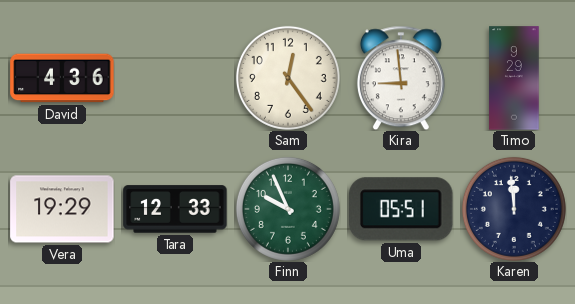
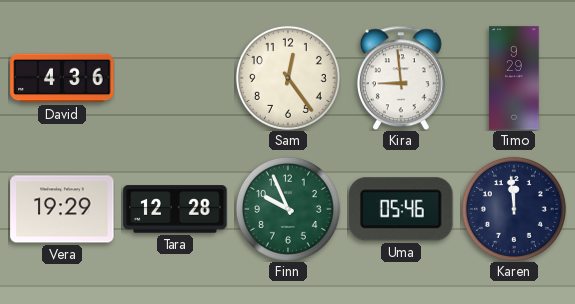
Tara: 12:33 -> 12:28
Uma: 05:51 -> 05:46
